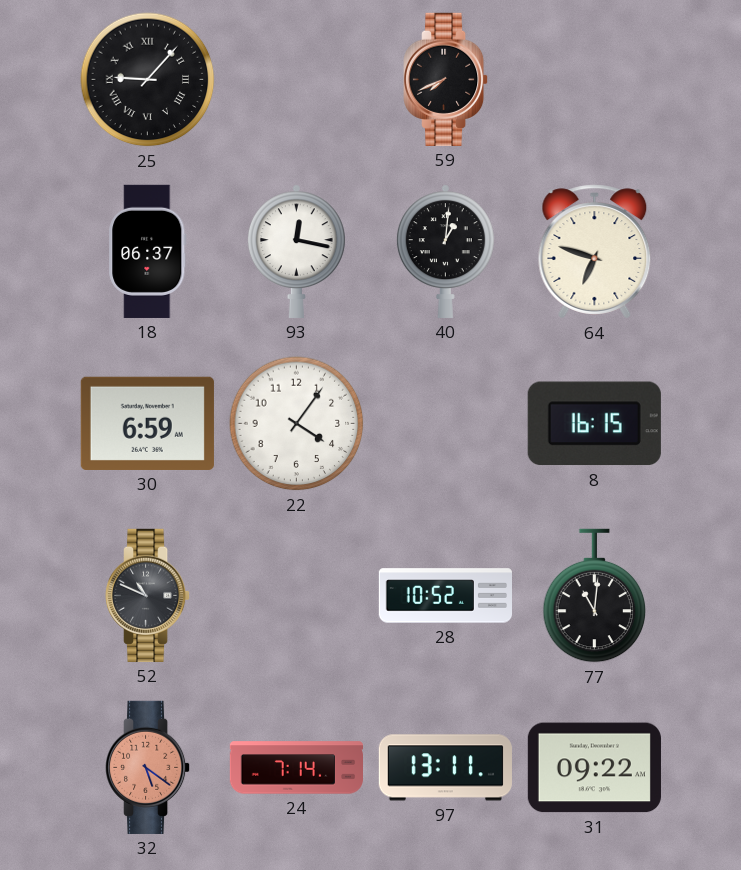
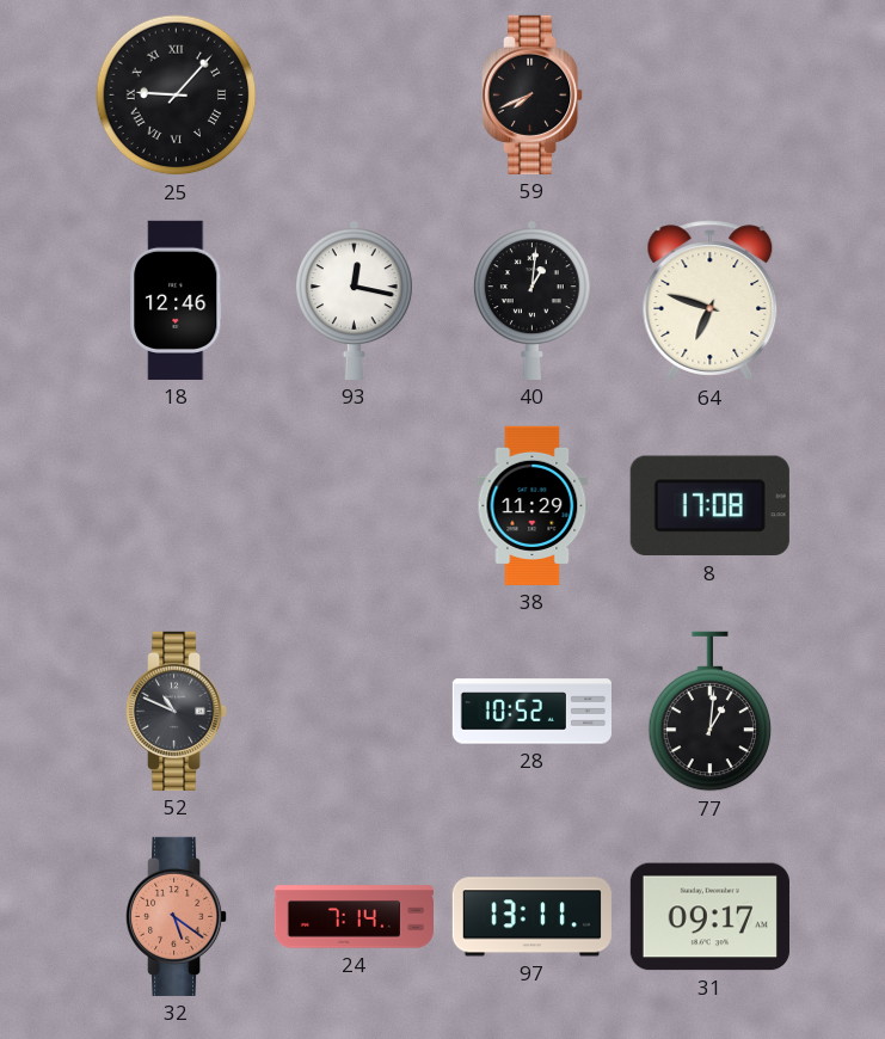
18: 06:37 -> 12:46
30: 6:59 -> none
22: 4:06 -> none
38: none -> 11:29
8: 16:15 -> 17:08
77: 11:01 -> 1:01
31: 09:22 -> 09:17
